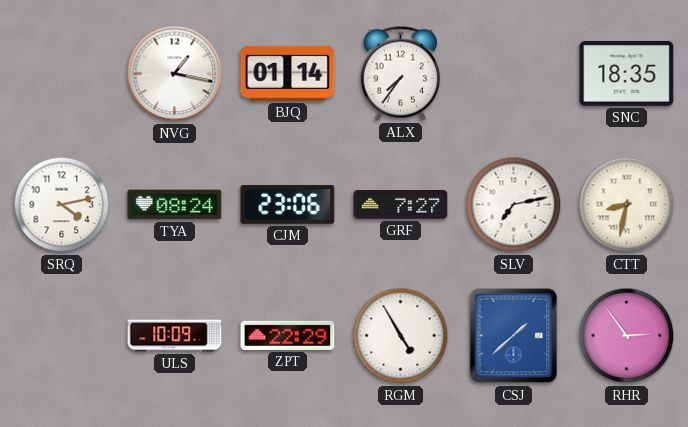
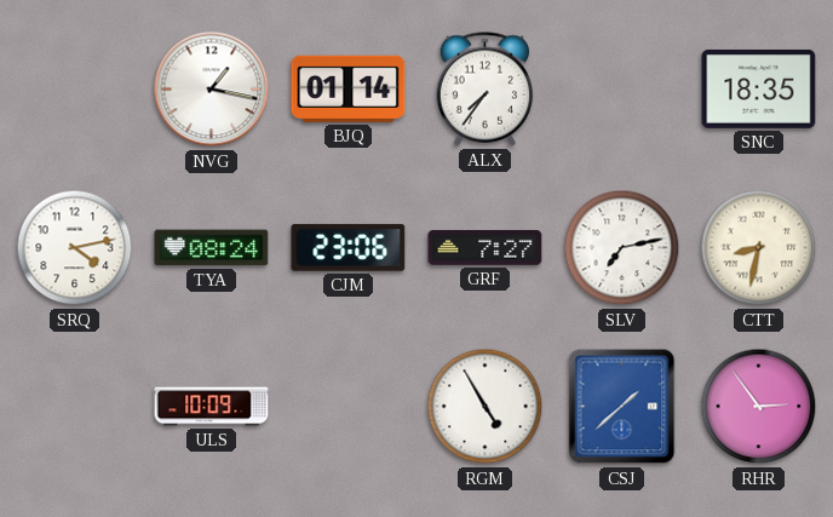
ZPT: 22:29 -> none
